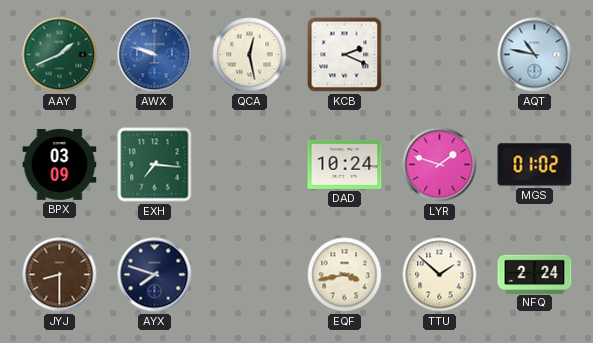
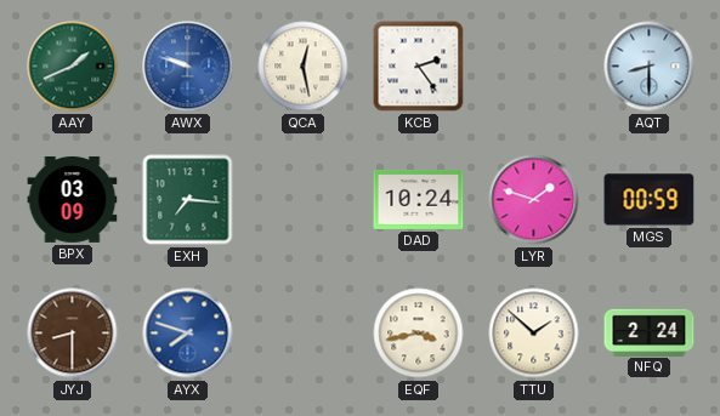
KCB: 2:19 -> 2:24
AQT: 10:47 -> 8:30
MGS: 01:02 -> 00:59
AYX dial: navy -> blue
